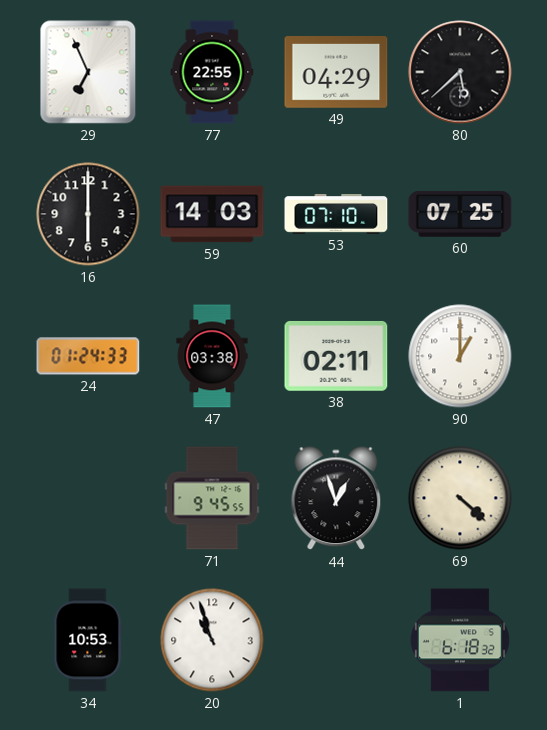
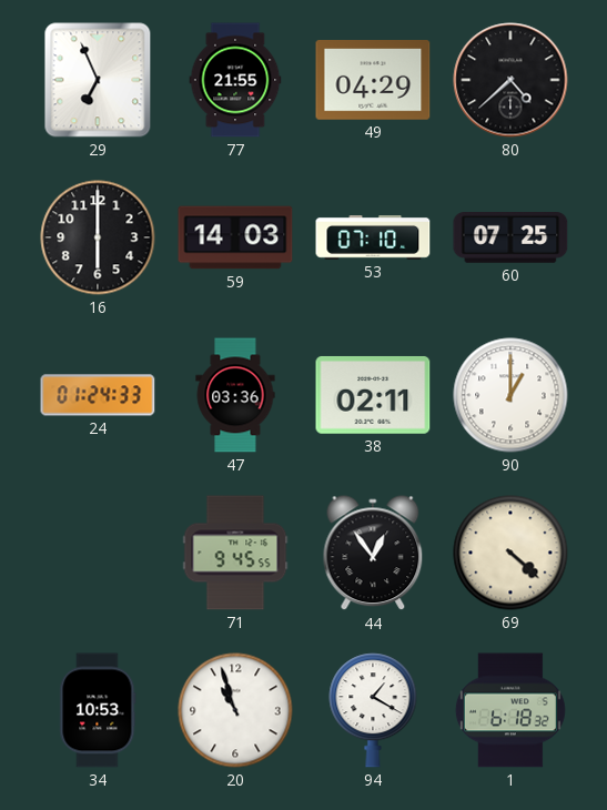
77: 22:55 -> 21:55
80: 5:38 -> 4:38
47: 03:38 -> 03:36
44: 12:57 -> 12:54
94: none -> 1:20
